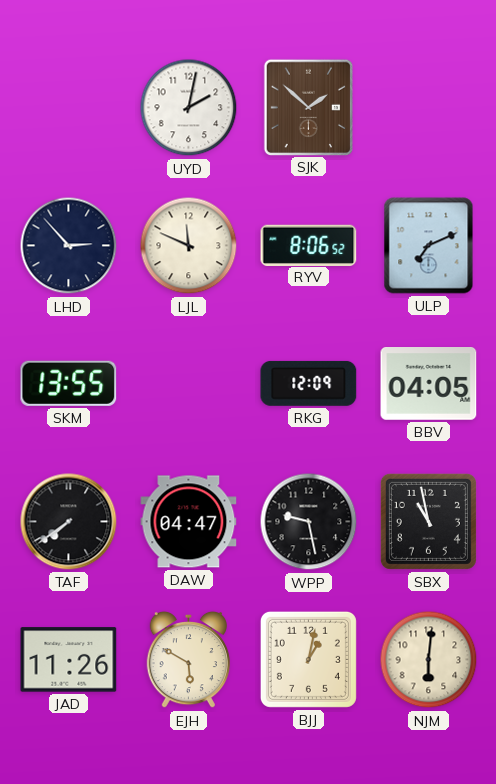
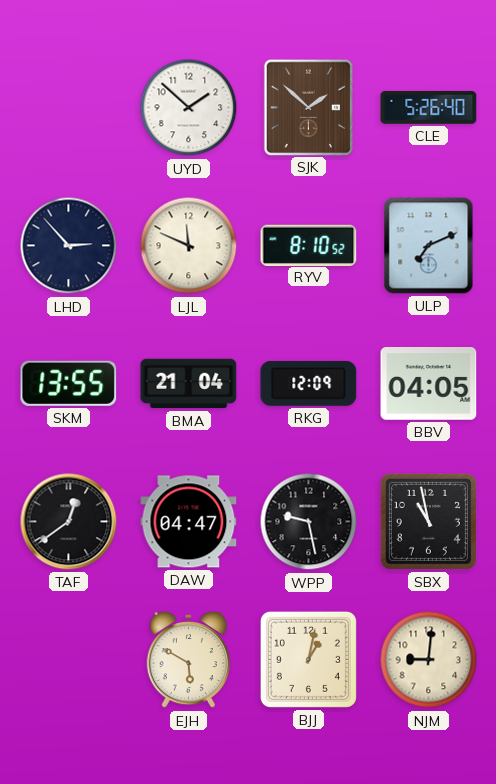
UYD: 2:02 -> 1:52
CLE: none -> 5:26
RYV: 8:06 -> 8:10
BMA: none -> 21:04
TAF: 7:39 -> 12:39
JAD: 11:26 -> none
NJM: 6:01 -> 9:01
